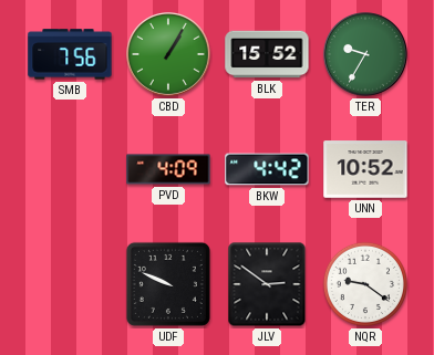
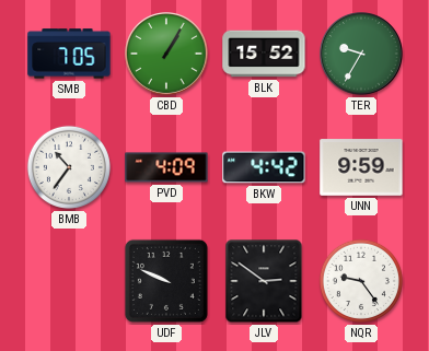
SMB: 7:56 -> 7:05
BMB: none -> 10:36
UNN: 10:52 -> 9:59
NQR: 9:21 -> 9:24
